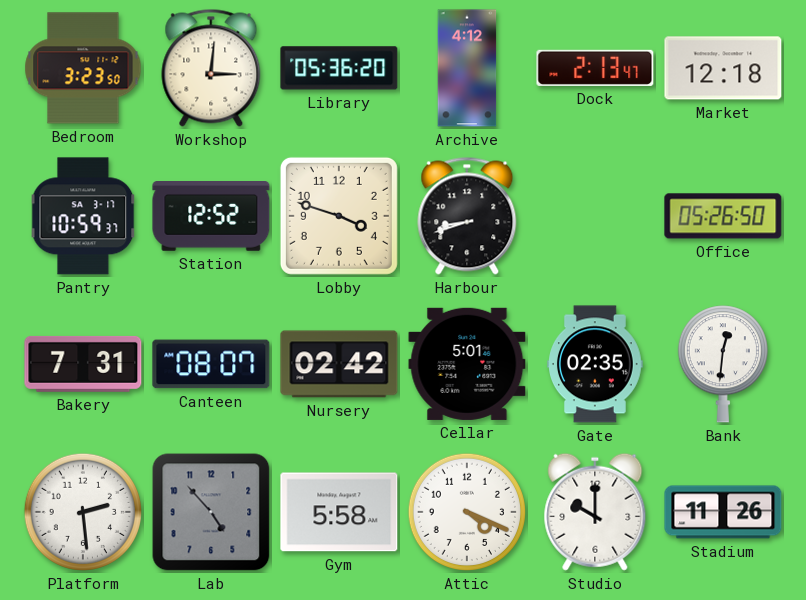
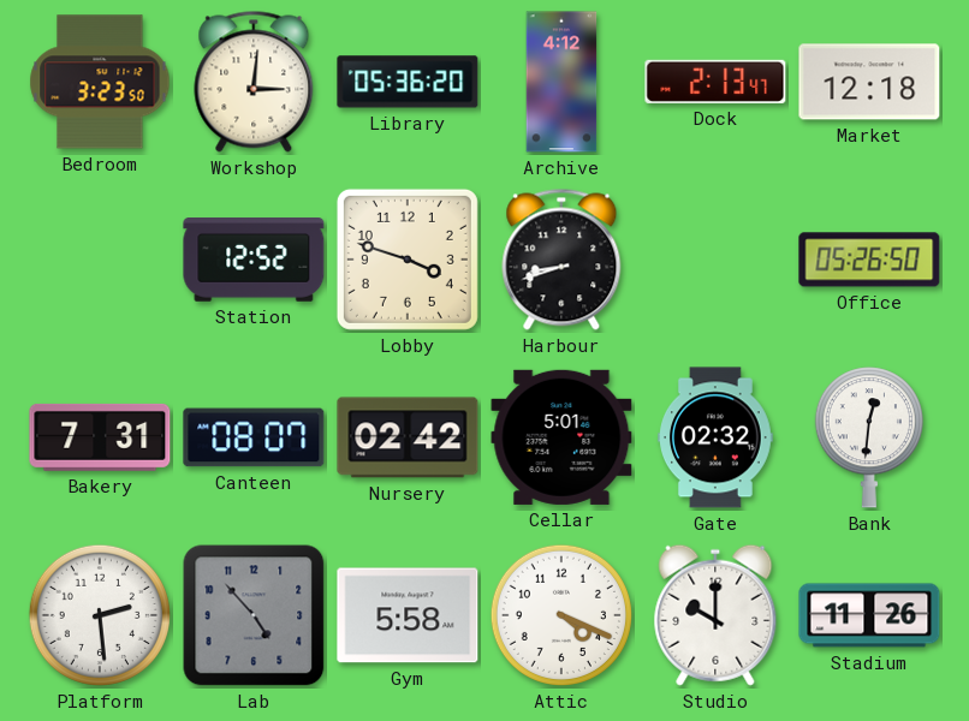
Pantry: 10:59 -> none
Gate: 02:35 -> 02:32
